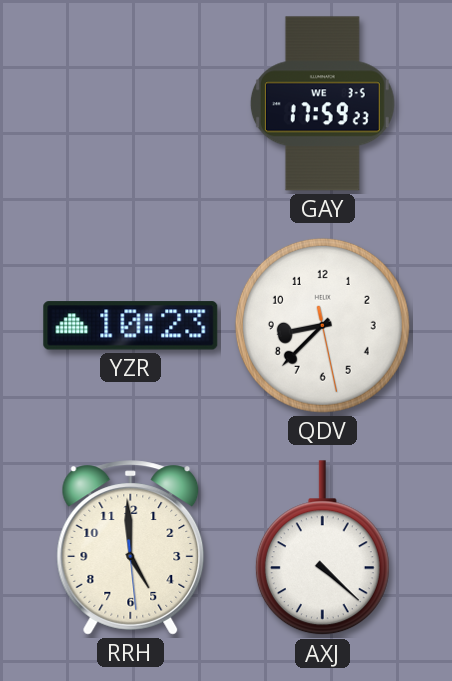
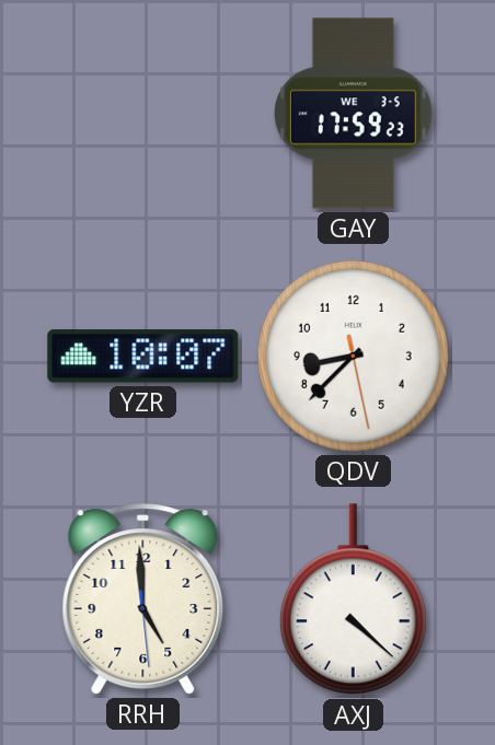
YZR: 10:23 -> 10:07
